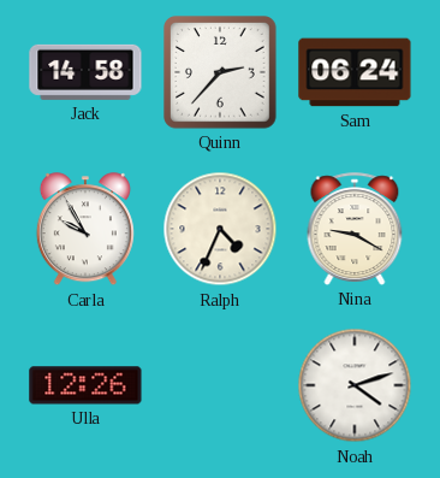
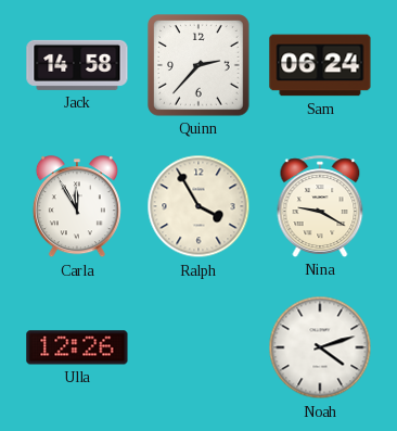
Carla: 9:55 -> 11:55
Ralph: 4:34 -> 3:55
